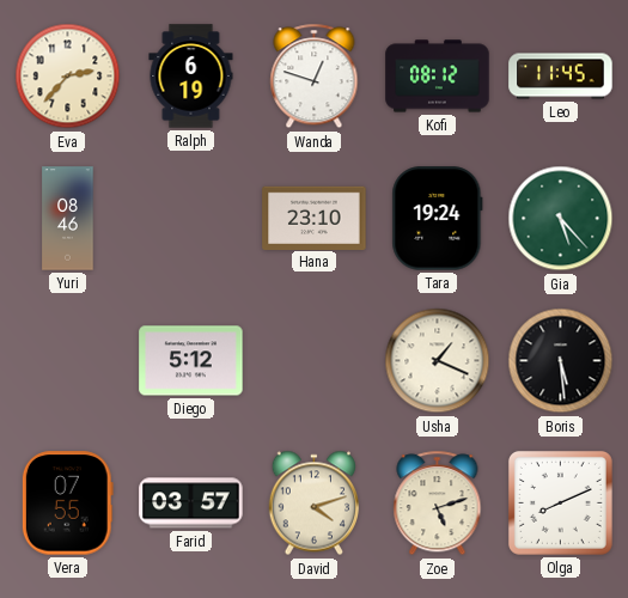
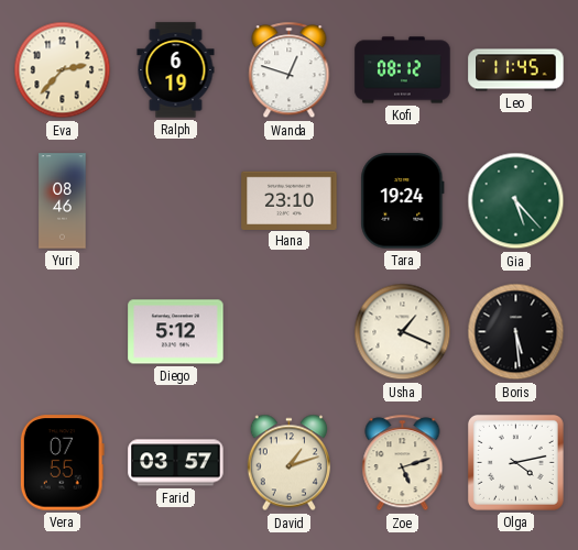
David: 4:12 -> 1:12
Olga: 8:11 -> 4:13
